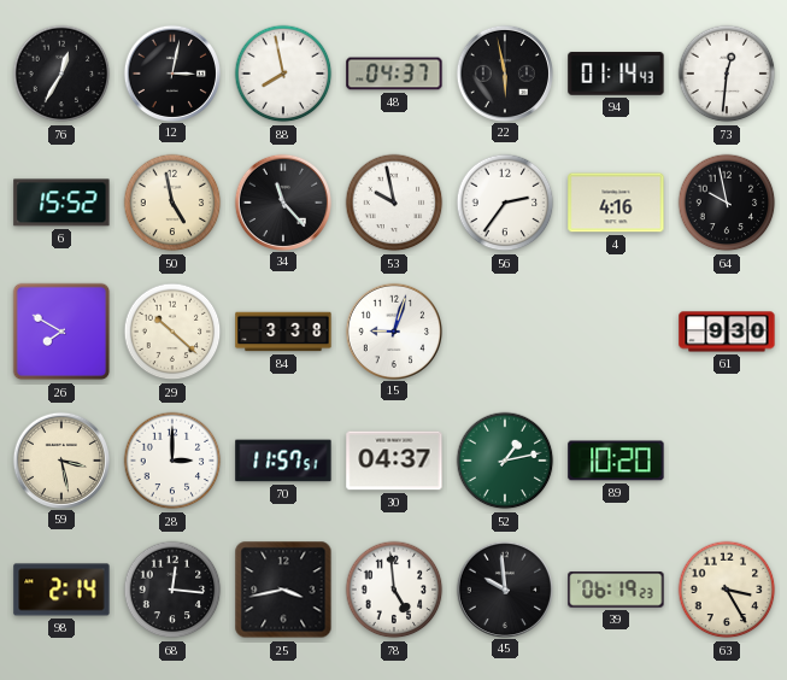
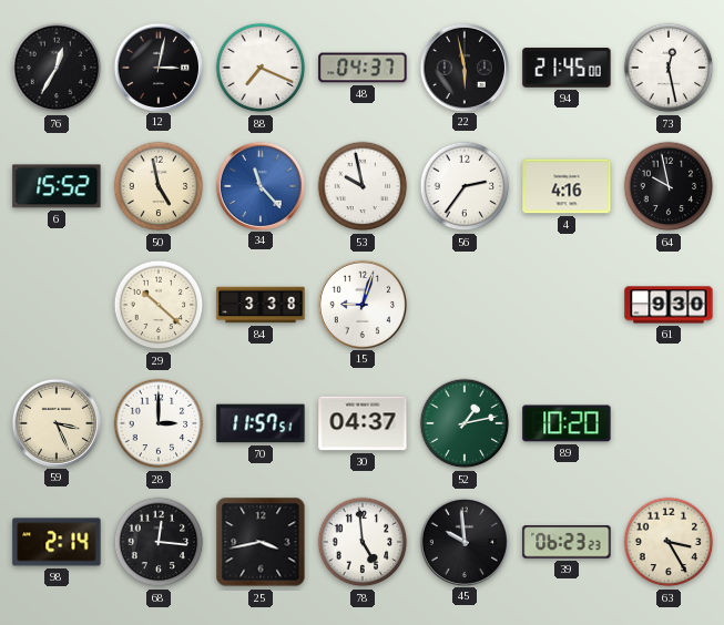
88: 7:58 -> 7:19
94: 01:14 -> 21:45
73: 12:31 -> 12:28
34 dial: black -> blue
26: 7:50 -> none
59: 3:28 -> 3:26
39: 06:19 -> 06:23
